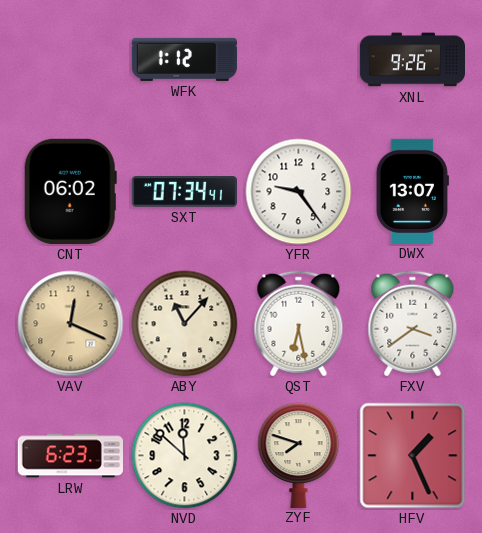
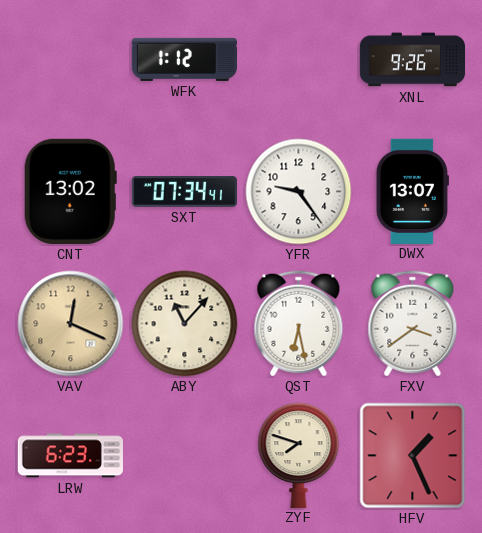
CNT: 06:02 -> 13:02
NVD: 11:52 -> none
